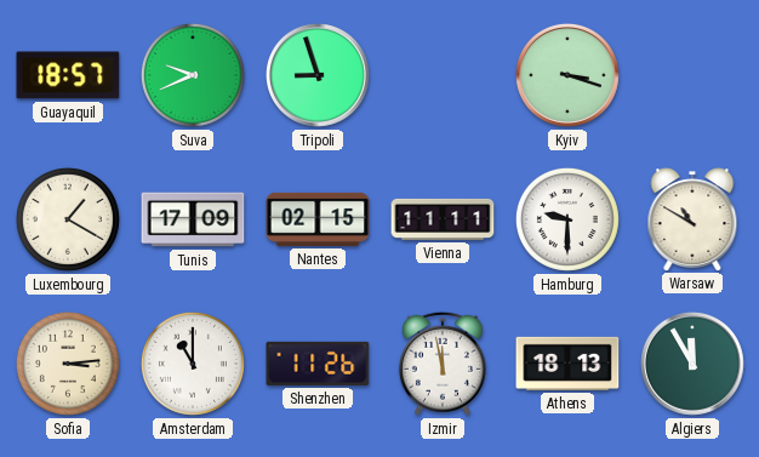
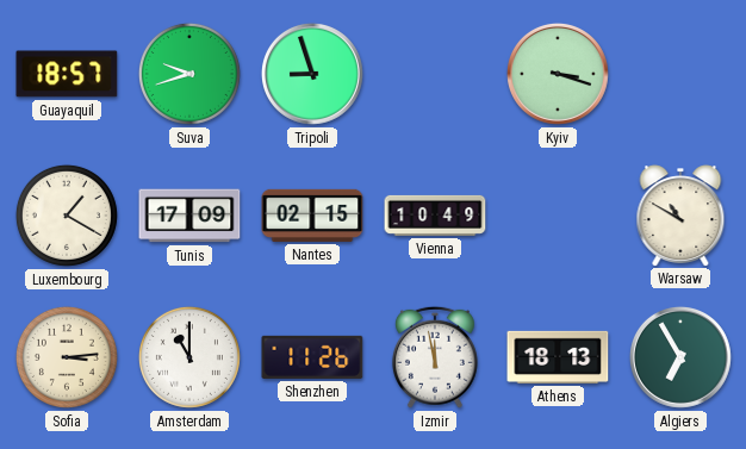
Suva: 9:41 -> 9:42
Vienna: 11:11 -> 10:49
Hamburg: 9:30 -> none
Algiers: 11:55 -> 6:55
